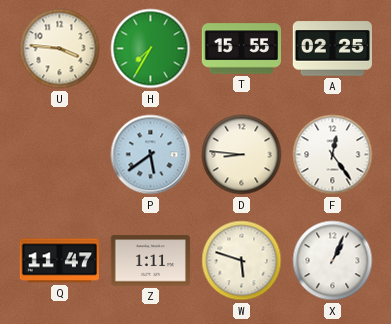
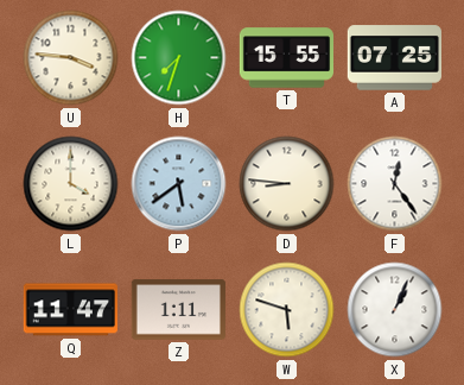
H: 7:35 -> 7:33
A: 02:25 -> 07:25
L: none -> 4:00
